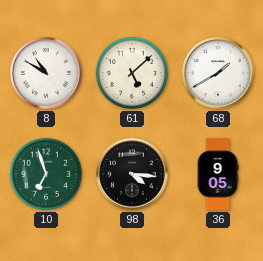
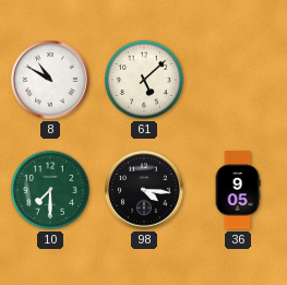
68: 1:40 -> none
10: 6:57 -> 7:30
